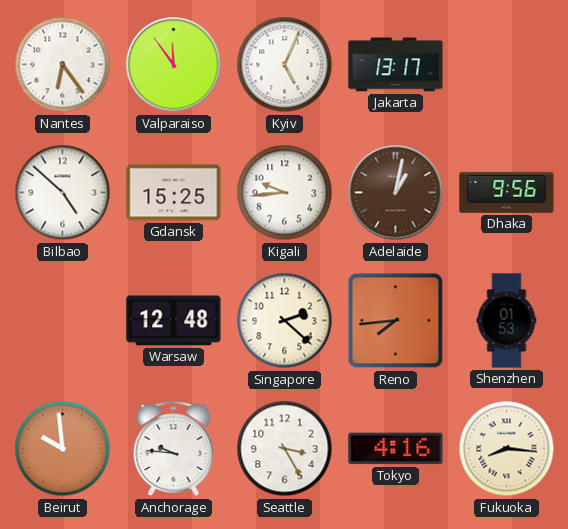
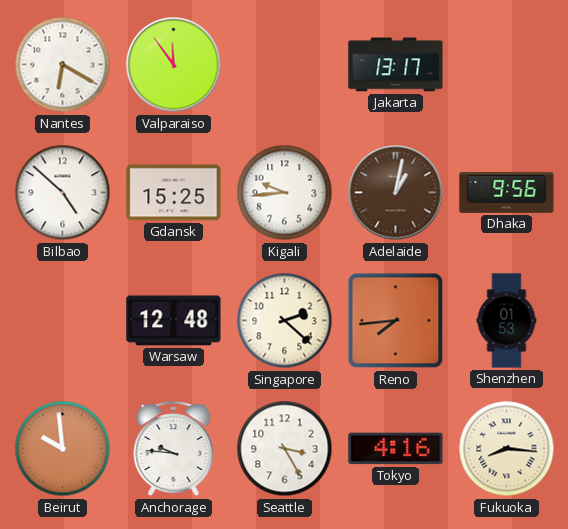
Nantes: 6:24 -> 6:20
Kyiv: 5:04 -> none
